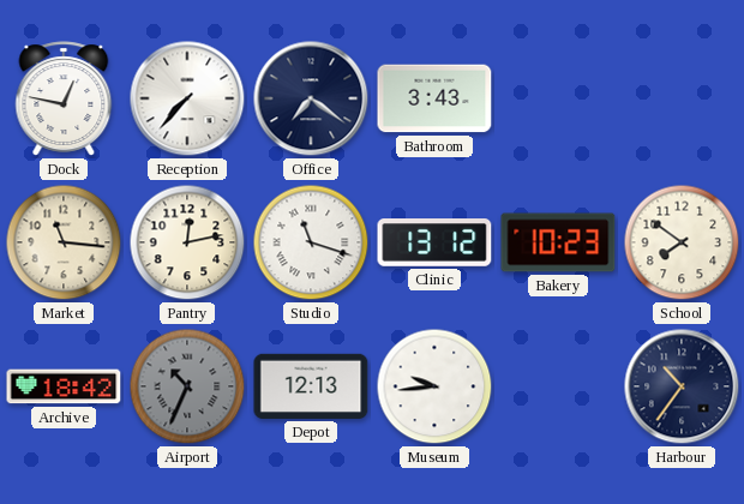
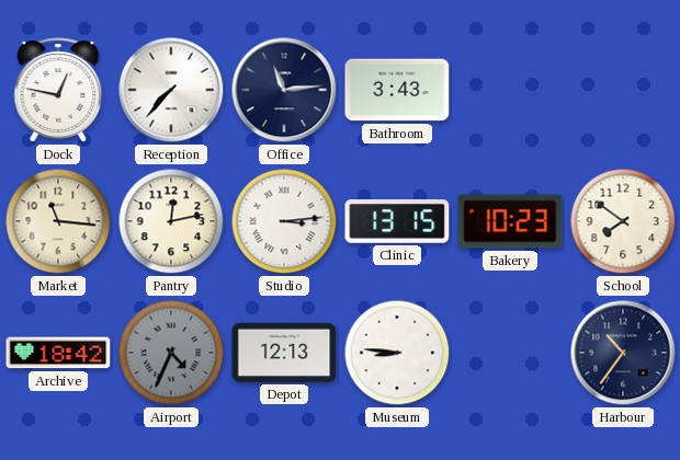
Office: 7:21 -> 11:14
Studio: 11:18 -> 3:14
Clinic: 13:12 -> 13:15
Airport: 10:34 -> 4:34
Museum: 9:44 -> 8:46
